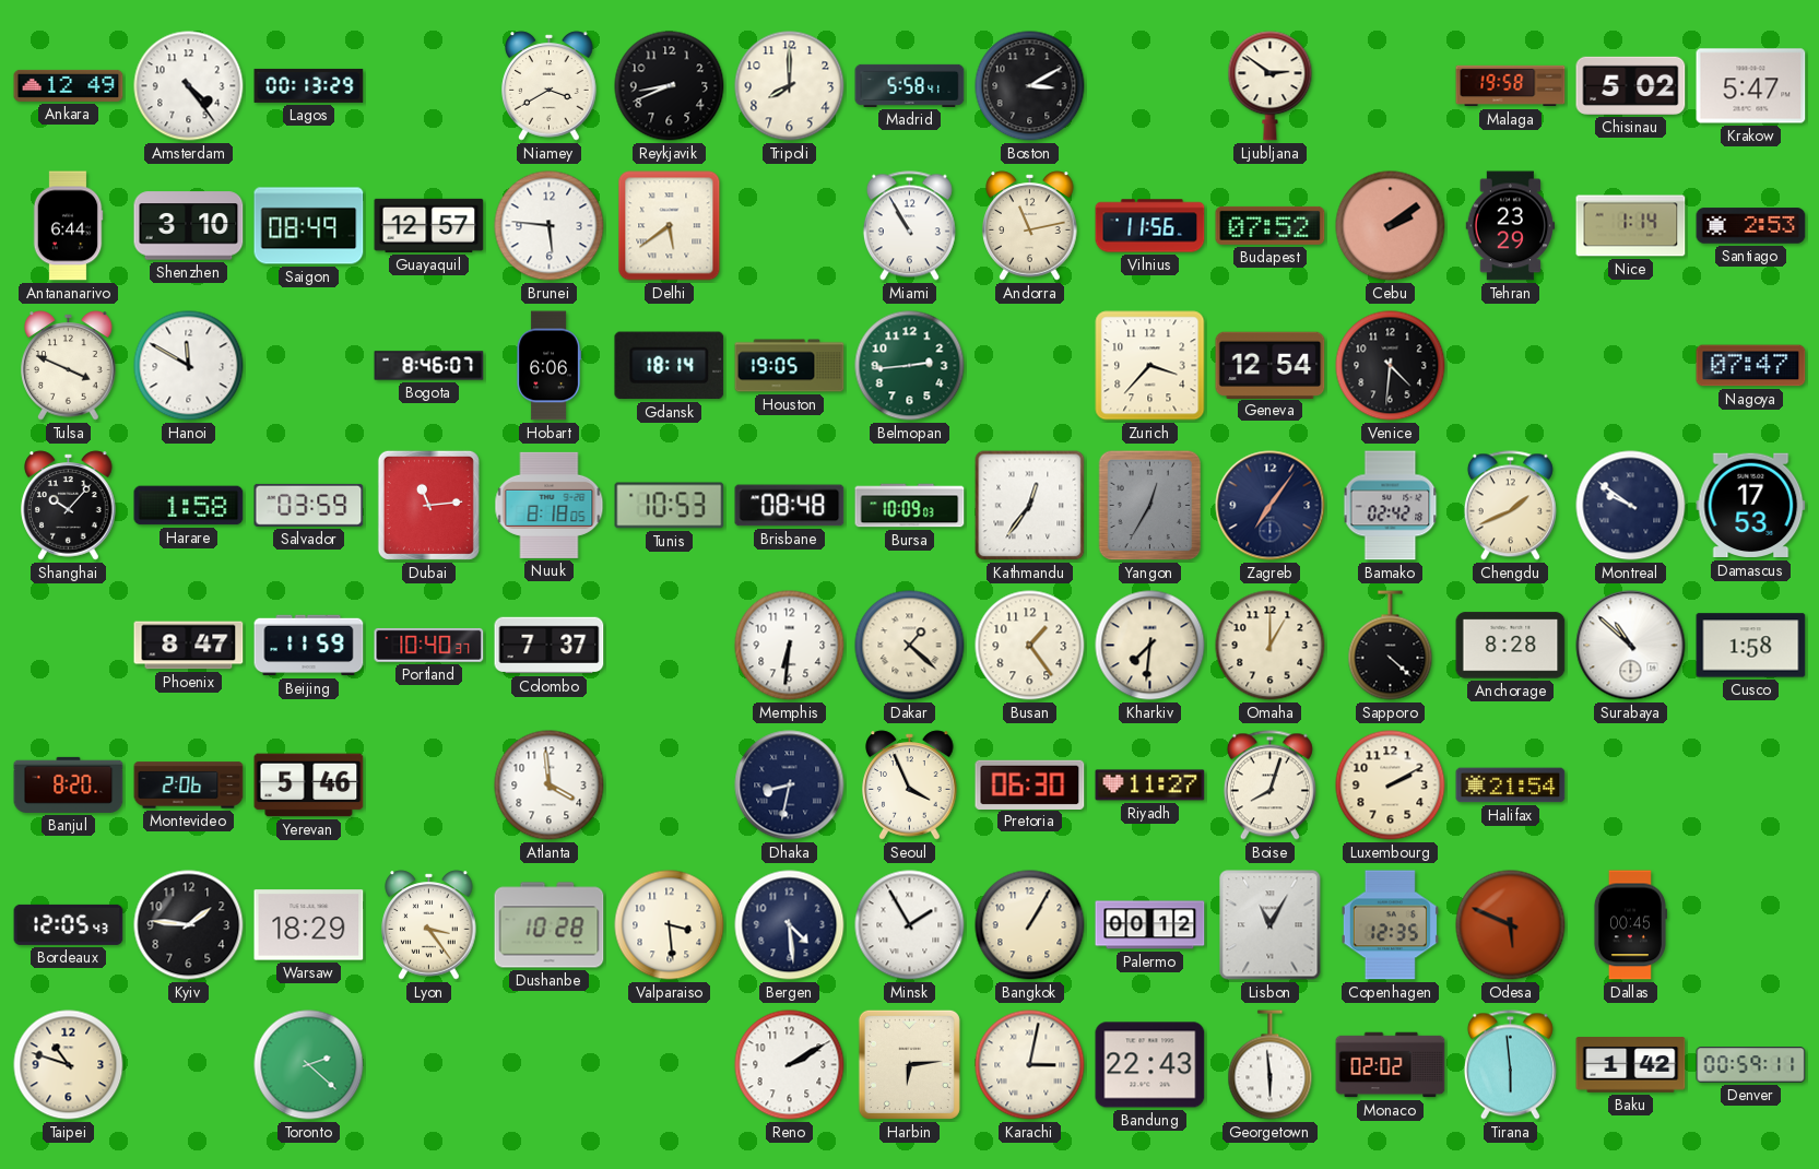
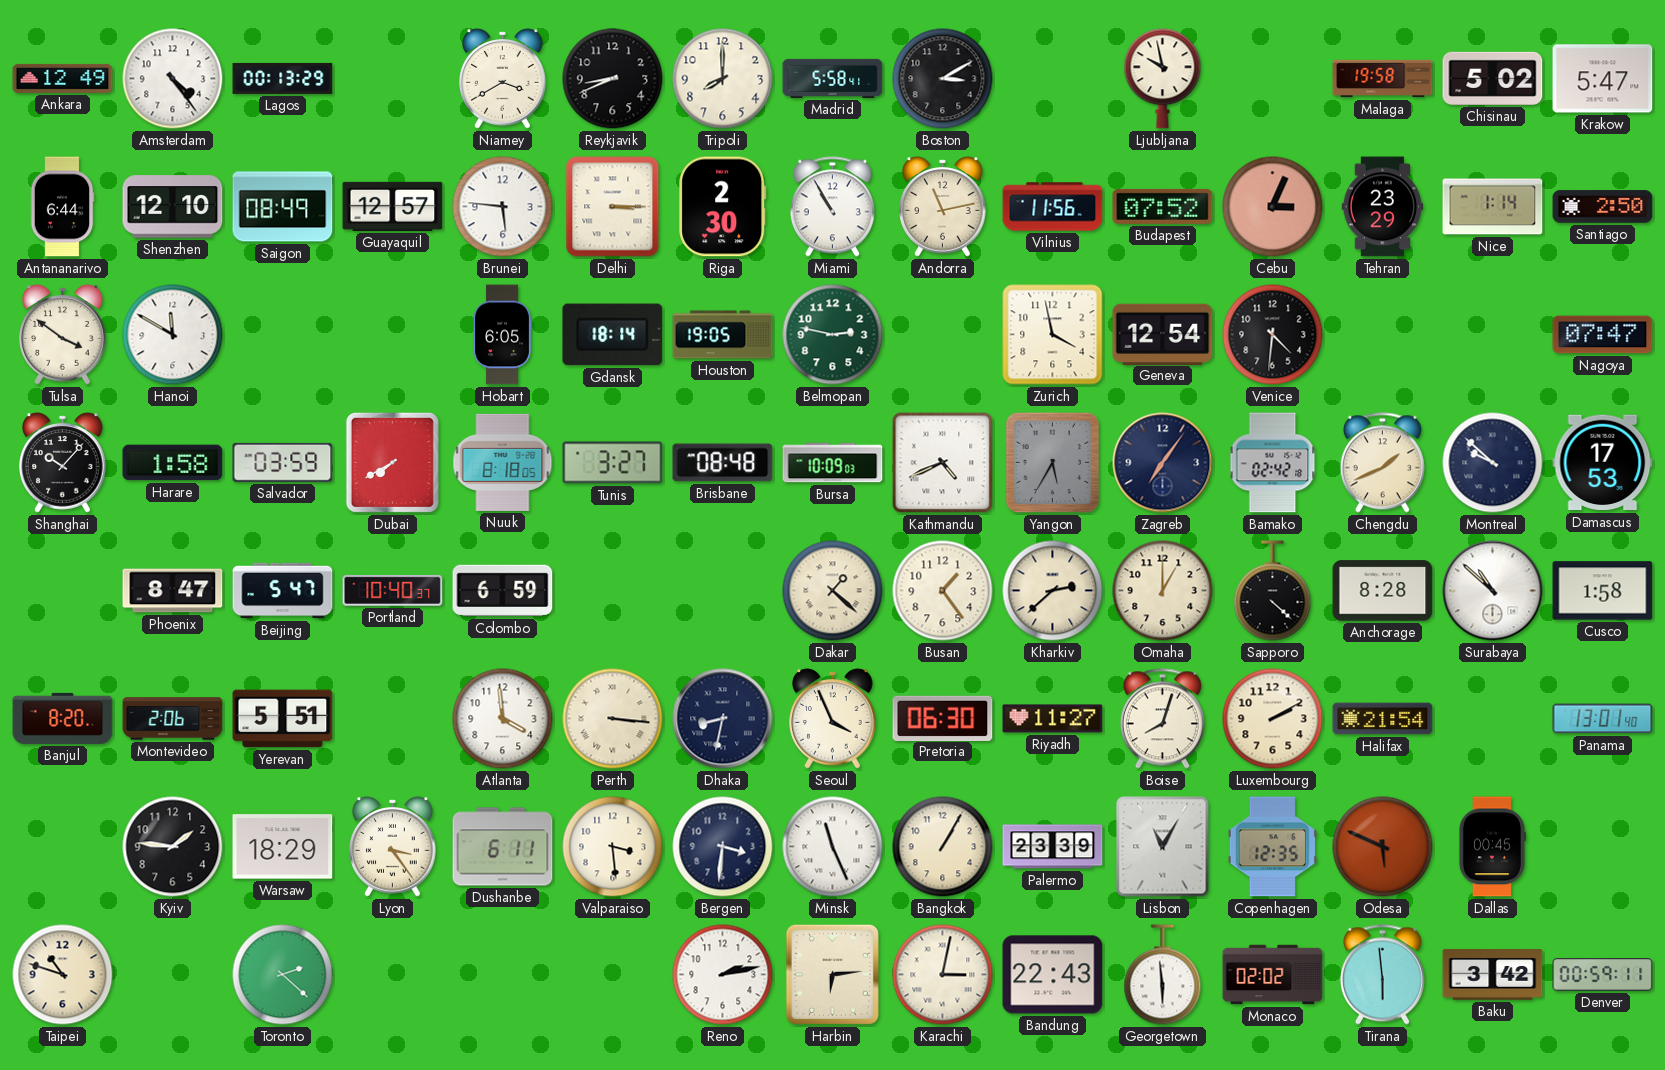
Ljubljana: 2:51 -> 9:58
Shenzhen: 3:10 -> 12:10
Delhi: 5:39 -> 3:15
Riga: none -> 2:30
Cebu: 2:09 -> 3:04
Santiago: 2:53 -> 2:50
Tulsa: 3:49 -> 3:51
Bogota: 8:46 -> none
Hobart: 6:06 -> 6:05
Belmopan: 2:44 -> 2:47
Zurich: 3:37 -> 3:58
Dubai: 11:14 -> 7:40
Tunis: 10:53 -> 3:27
Kathmandu: 12:36 -> 4:41
Yangon: 12:35 -> 5:35
Montreal: 9:51 -> 9:52
Beijing: 11:59 -> 5:47
Colombo: 7:37 -> 6:59
Memphis: 6:31 -> none
Kharkiv: 7:31 -> 2:38
Yerevan: 5:46 -> 5:51
Perth: none -> 3:16
Panama: none -> 13:01
Bordeaux: 12:05 -> none
Dushanbe: 10:28 -> 6:11
Bergen: 4:29 -> 3:31
Minsk: 1:55 -> 11:26
Palermo: 00:12 -> 23:39
Reno: 2:10 -> 2:13
Baku: 1:42 -> 3:42
